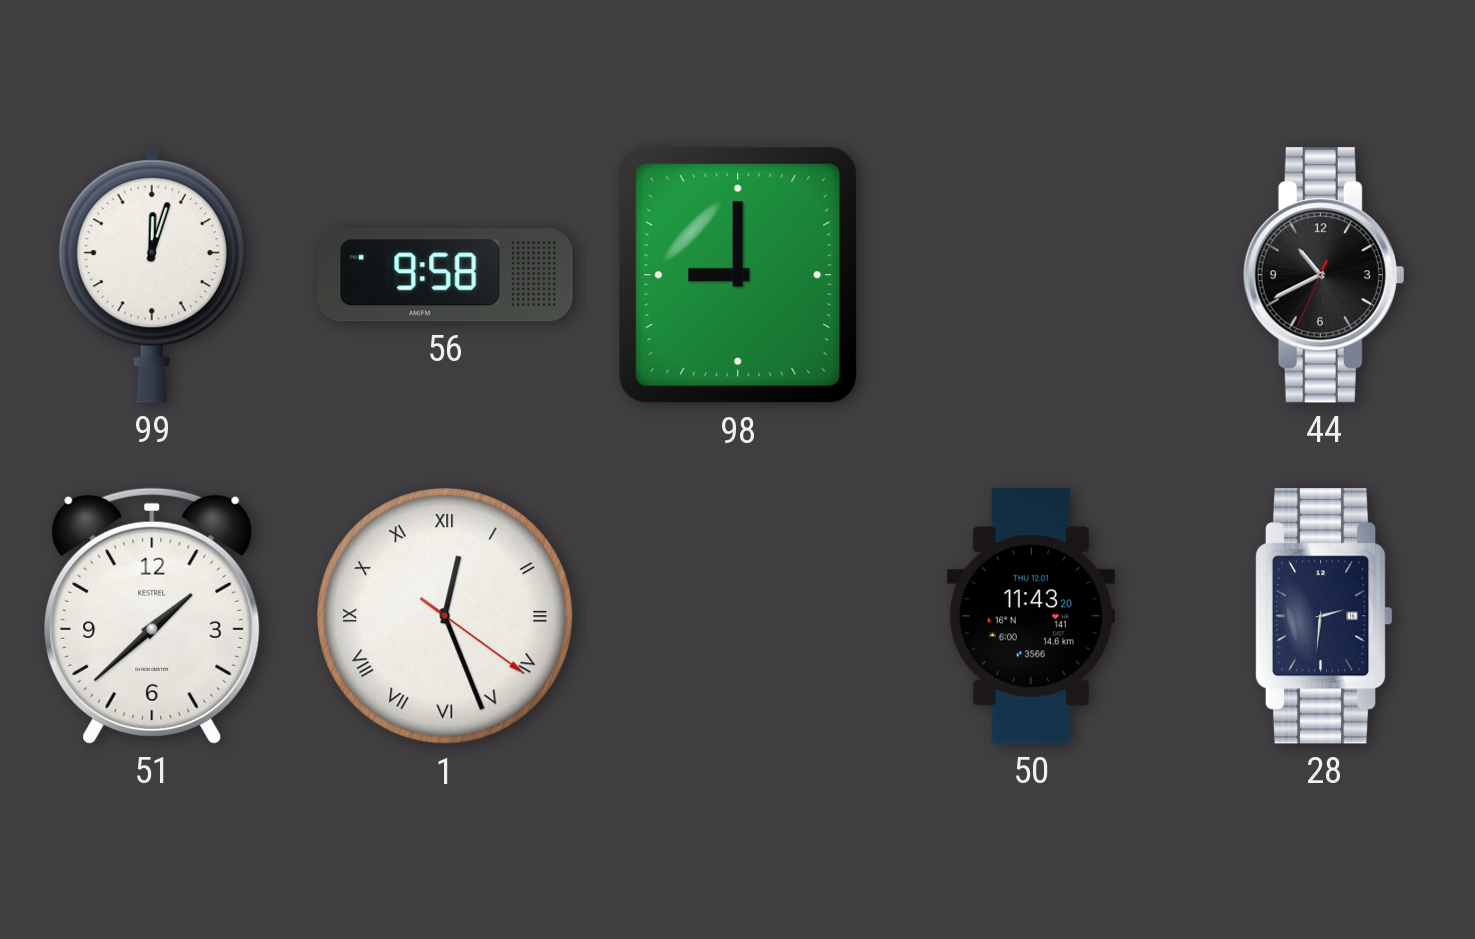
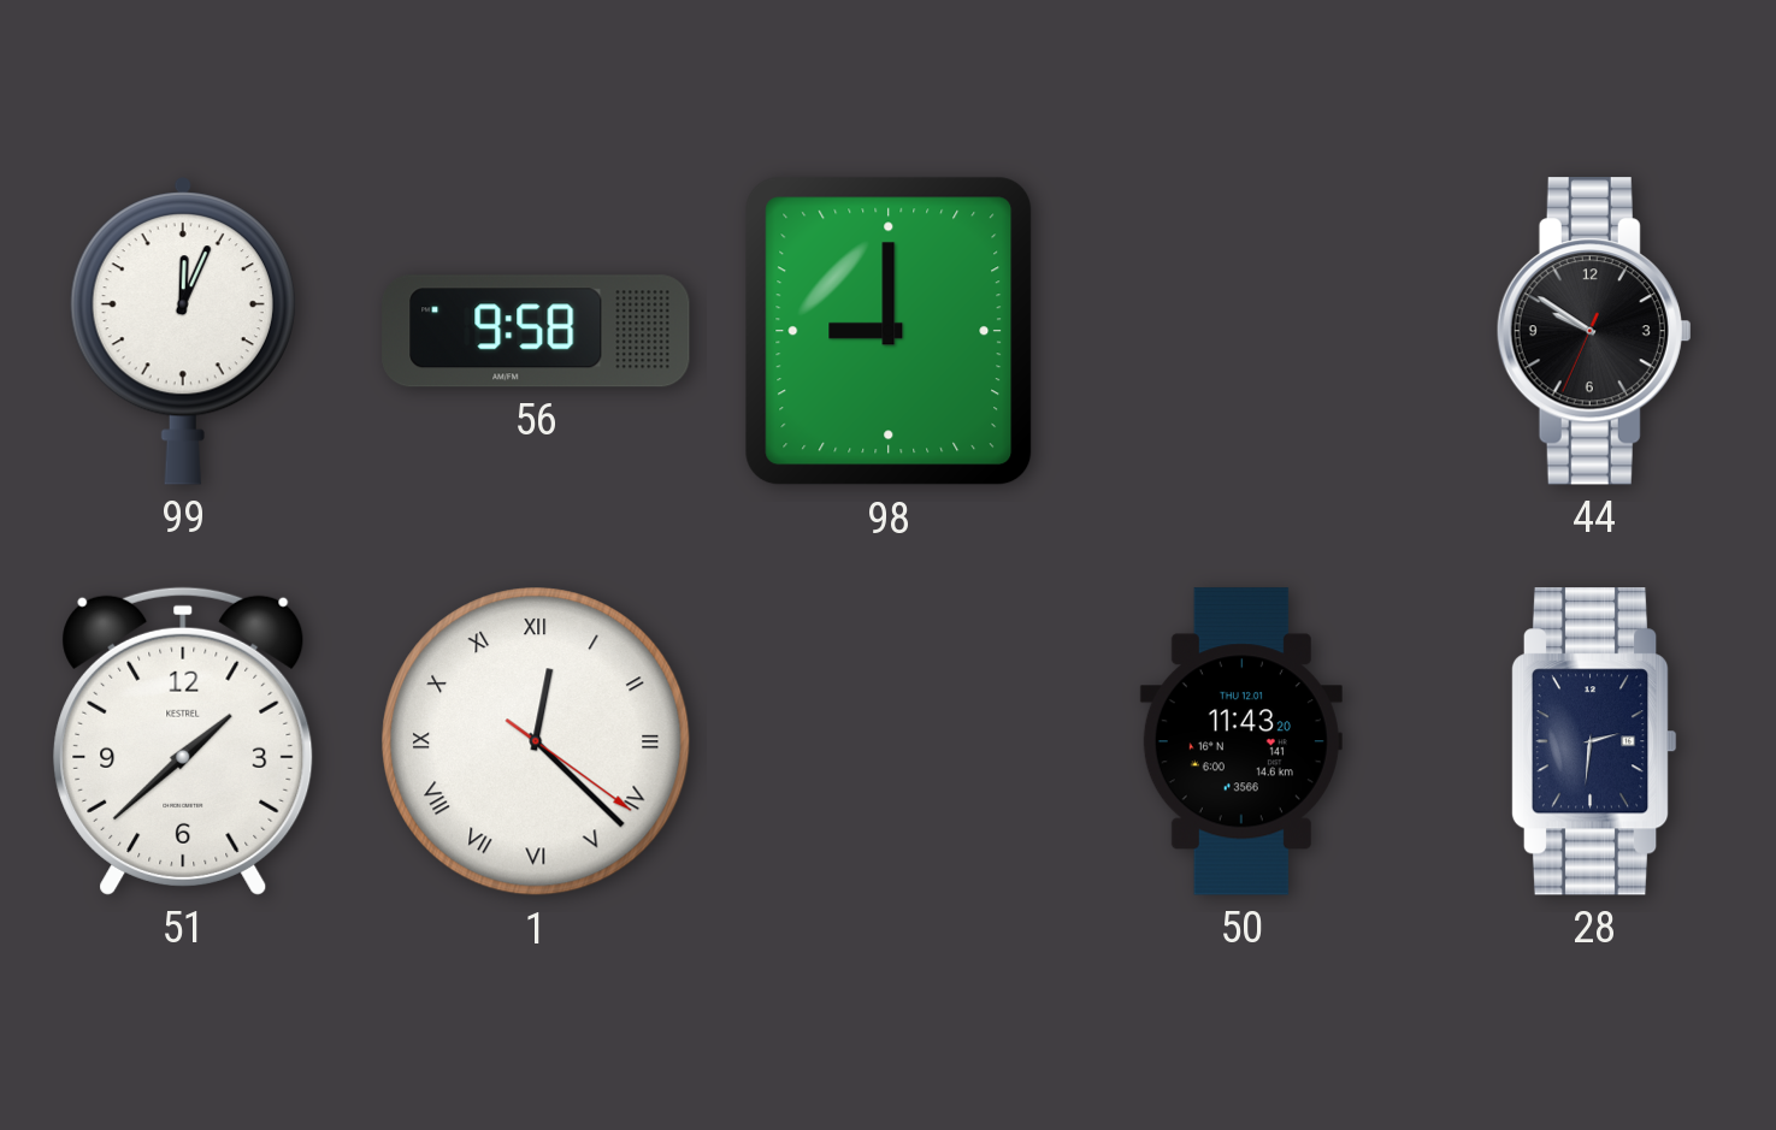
99: 12:03 -> 12:04
44: 10:40 -> 9:50
1: 12:26 -> 12:22
